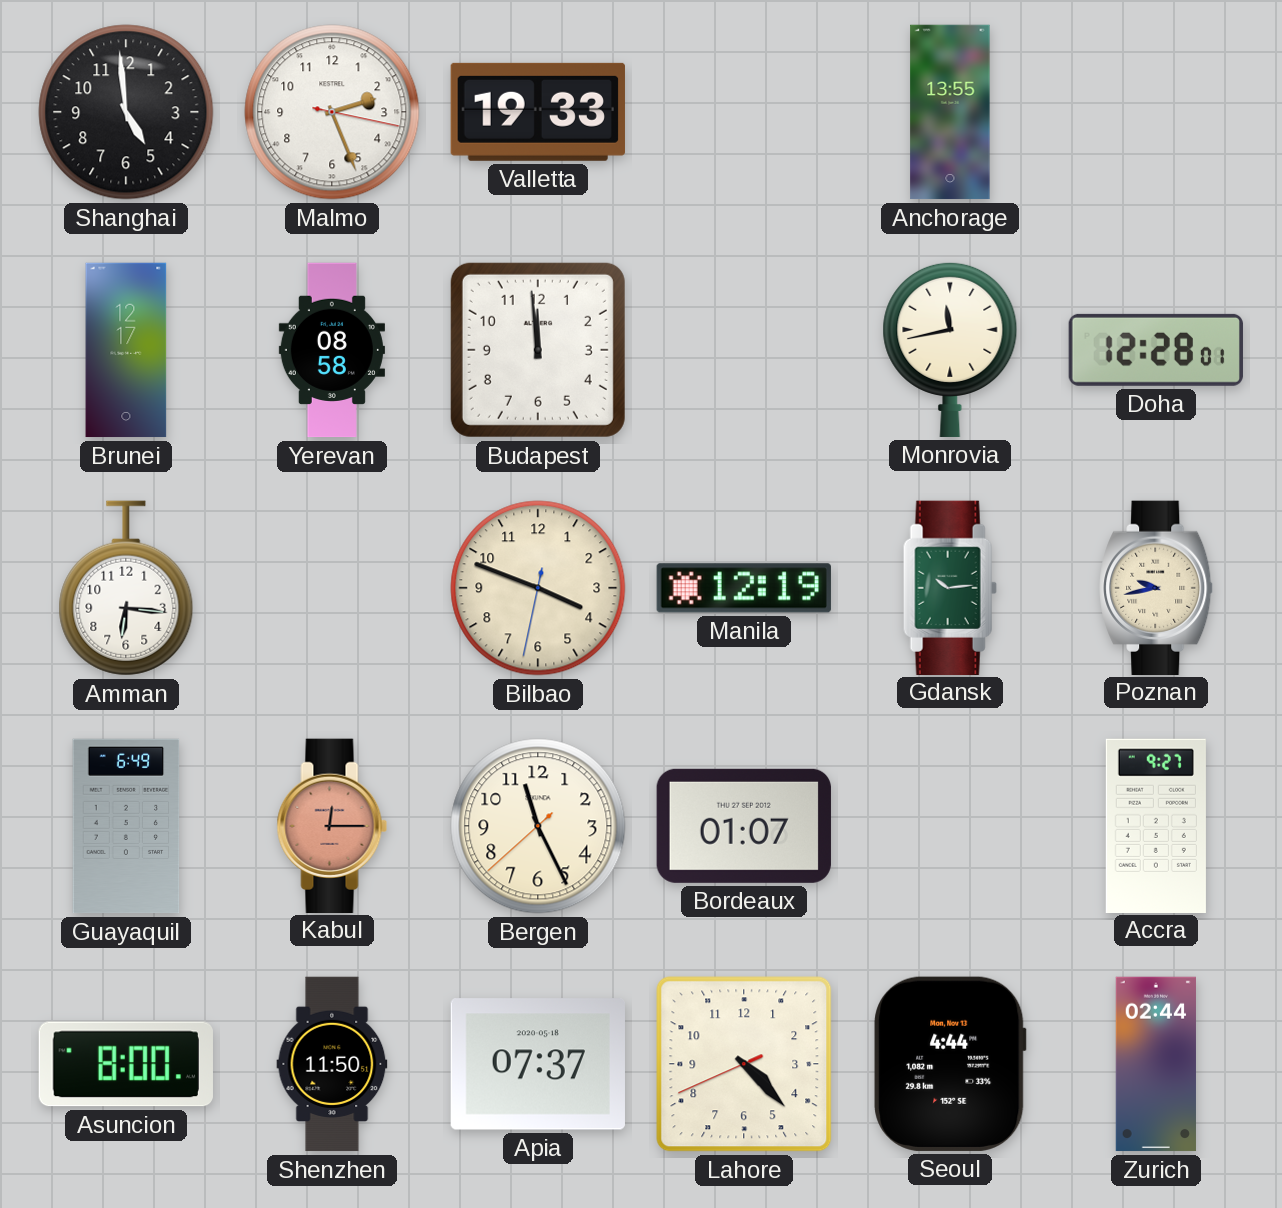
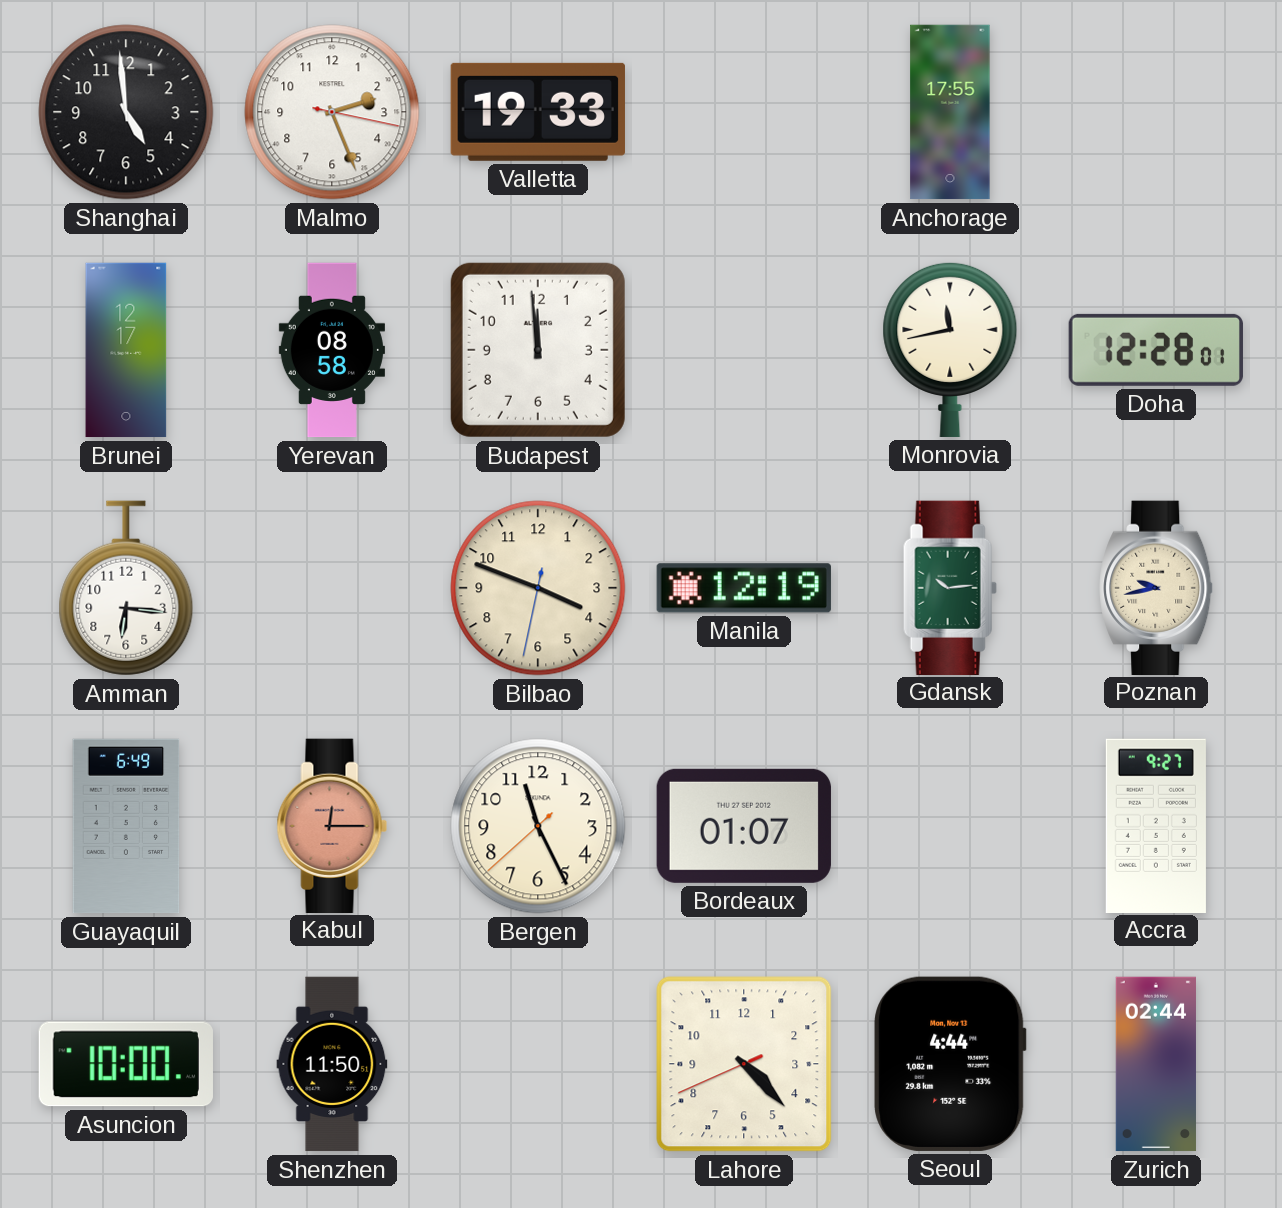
Anchorage: 13:55 -> 17:55
Asuncion: 8:00 -> 10:00
Apia: 07:37 -> none
